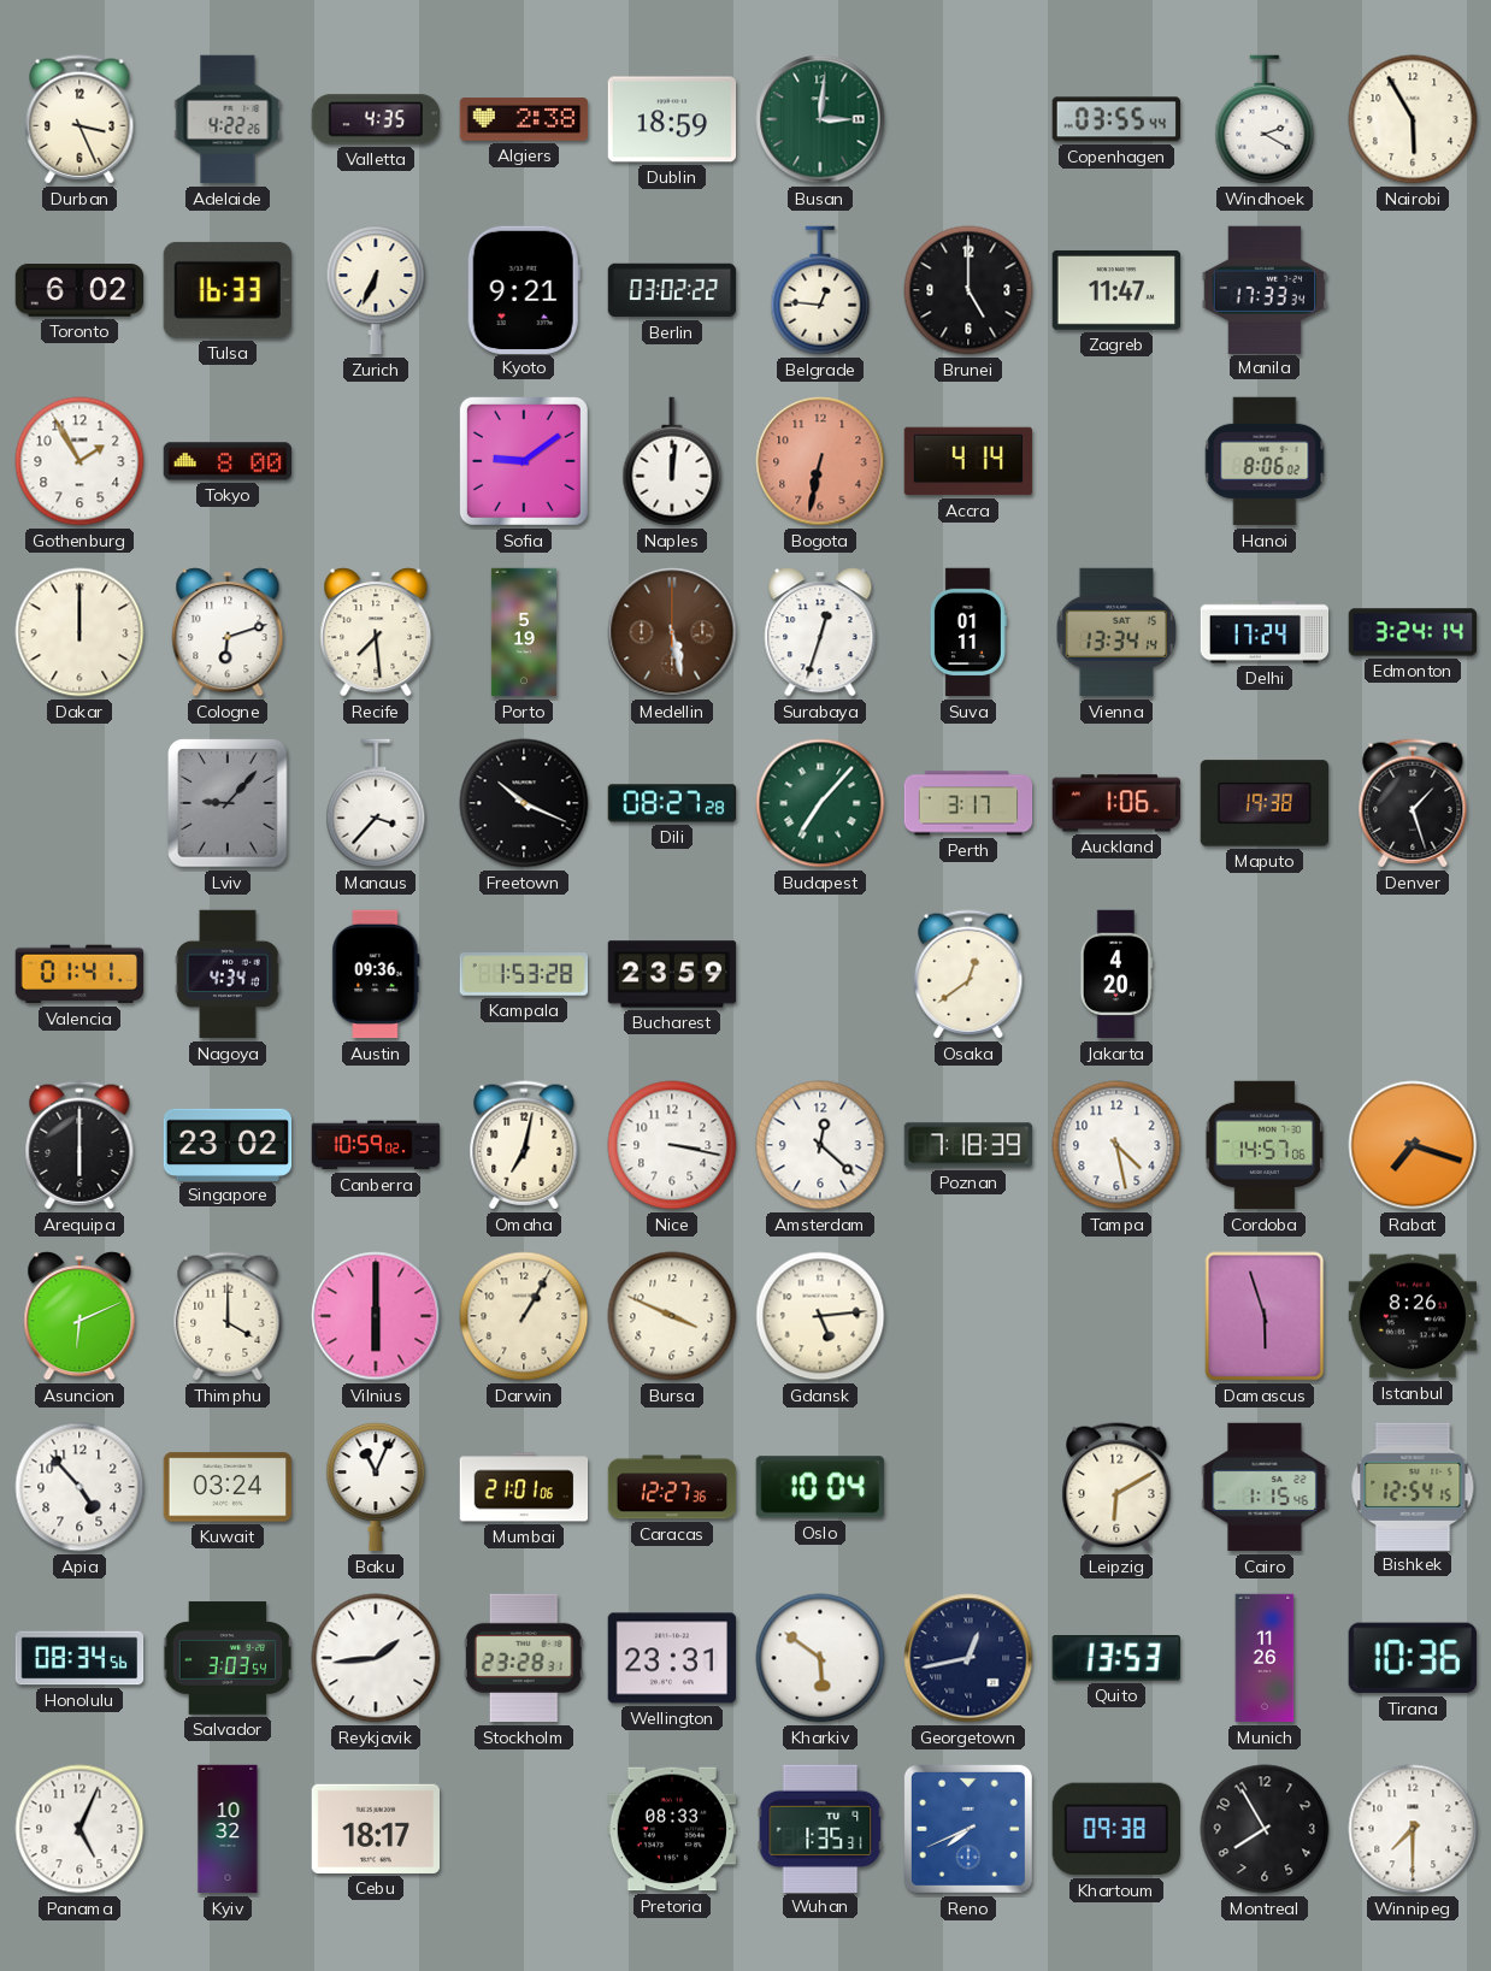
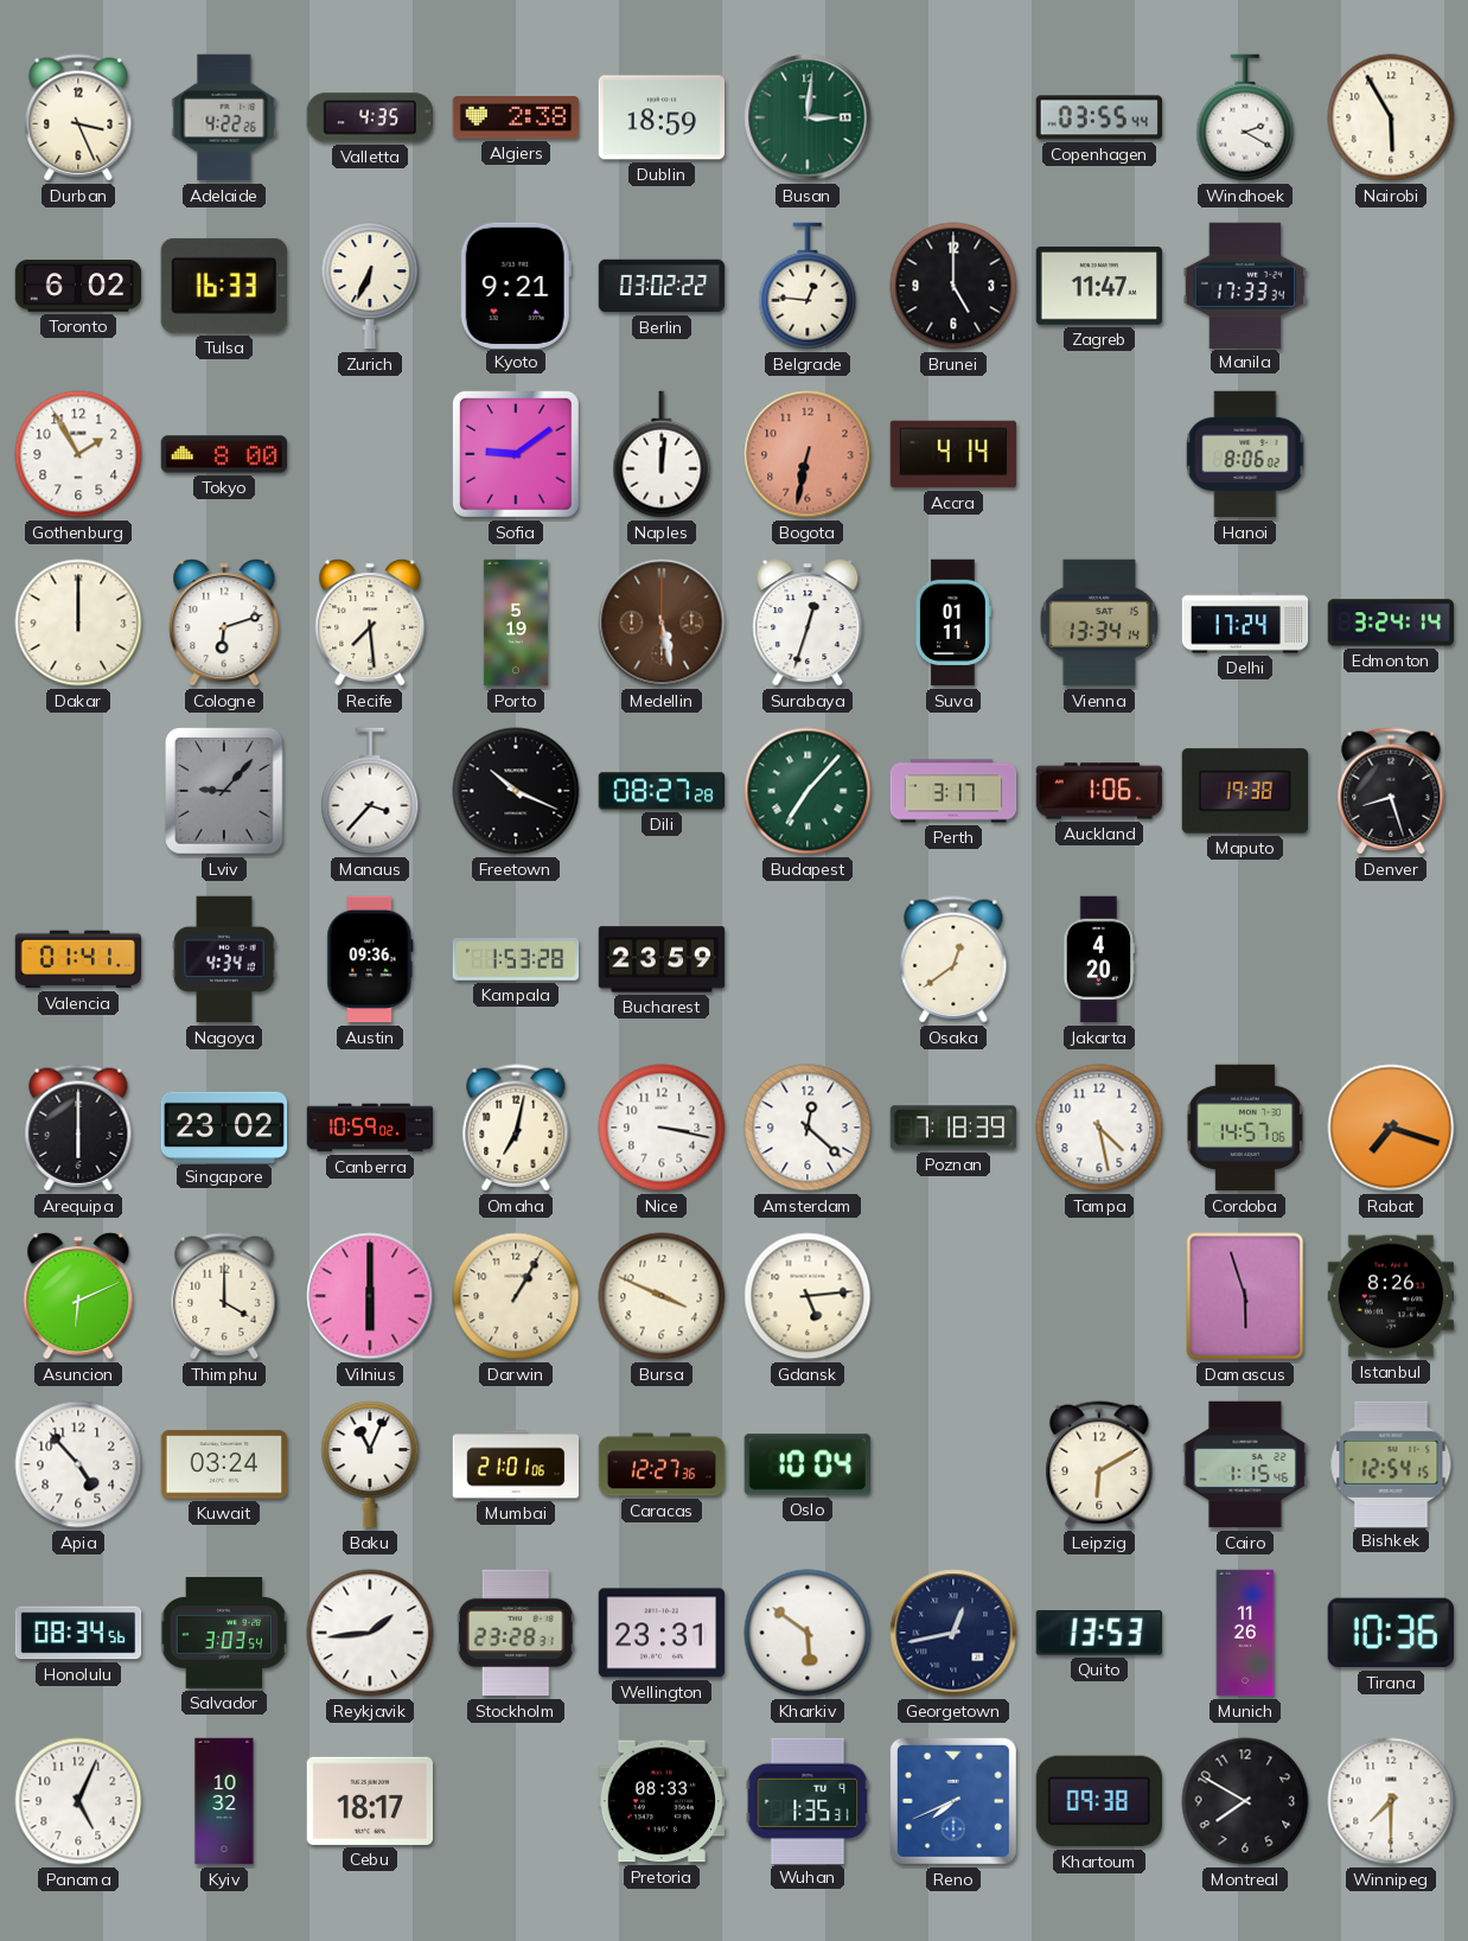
Denver: 1:27 -> 8:27
Montreal: 7:55 -> 7:50
